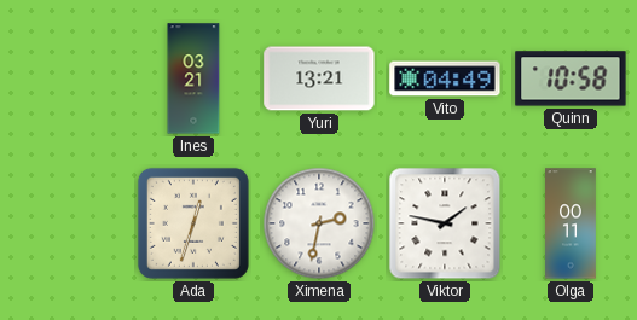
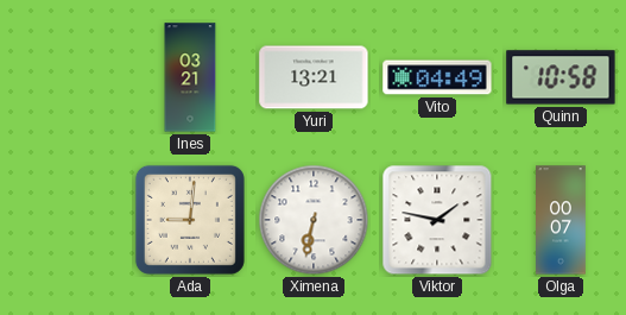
Ada: 12:33 -> 9:01
Ximena: 2:32 -> 6:32
Olga: 00:11 -> 00:07
